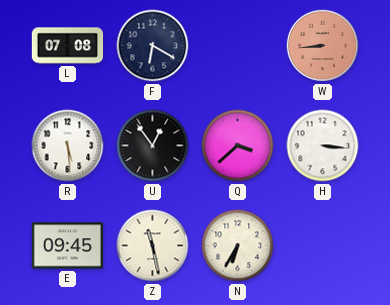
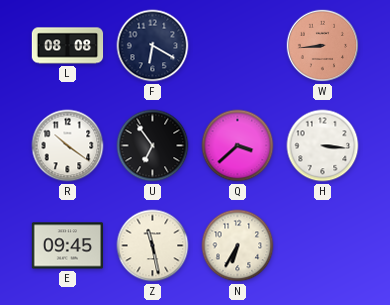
L: 07:08 -> 08:08
R: 5:29 -> 10:21
U: 12:54 -> 6:54
